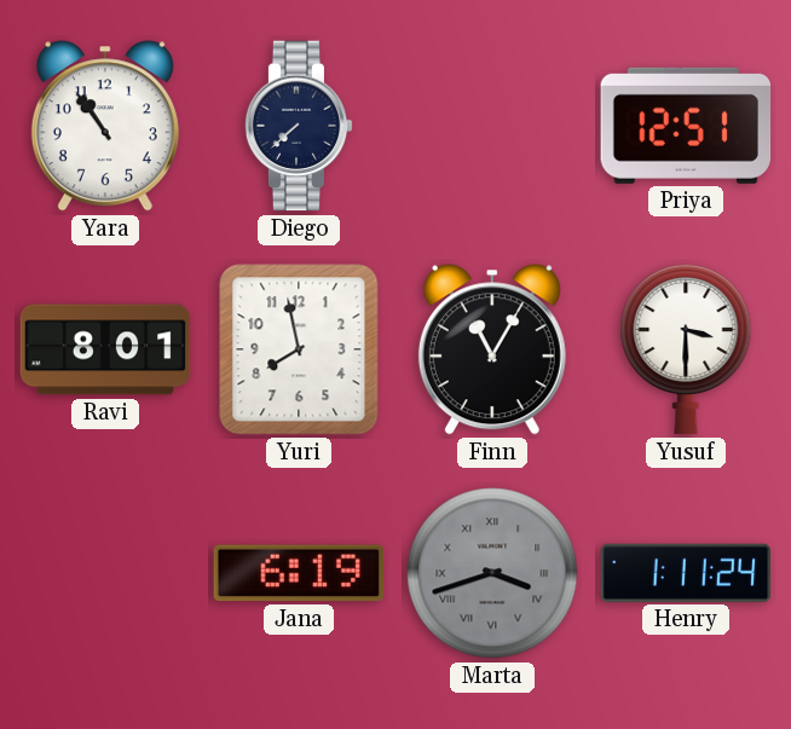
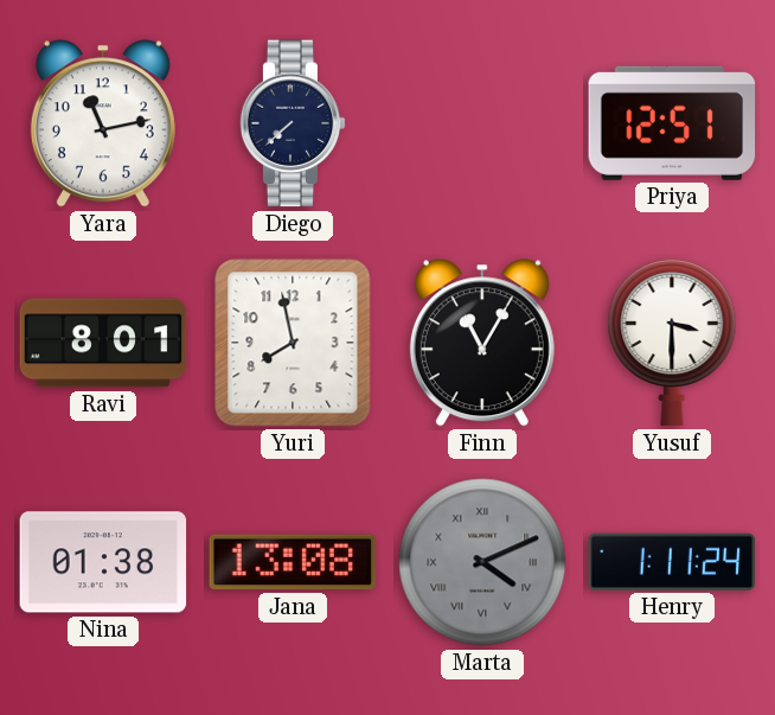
Yara: 10:54 -> 11:13
Nina: none -> 01:38
Jana: 6:19 -> 13:08
Marta: 3:42 -> 4:11
